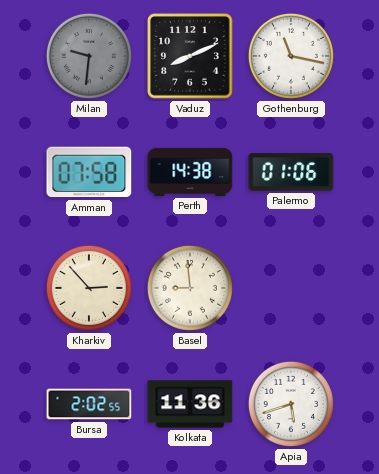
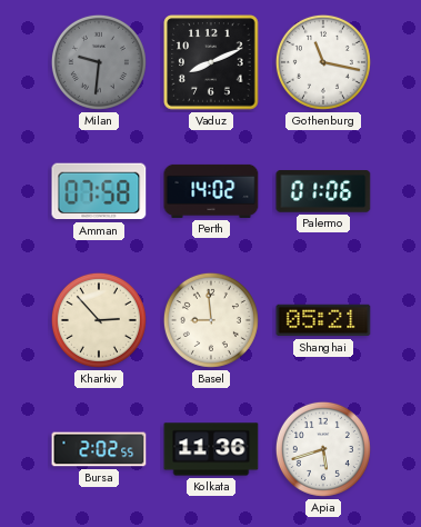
Perth: 14:38 -> 14:02
Shanghai: none -> 05:21
